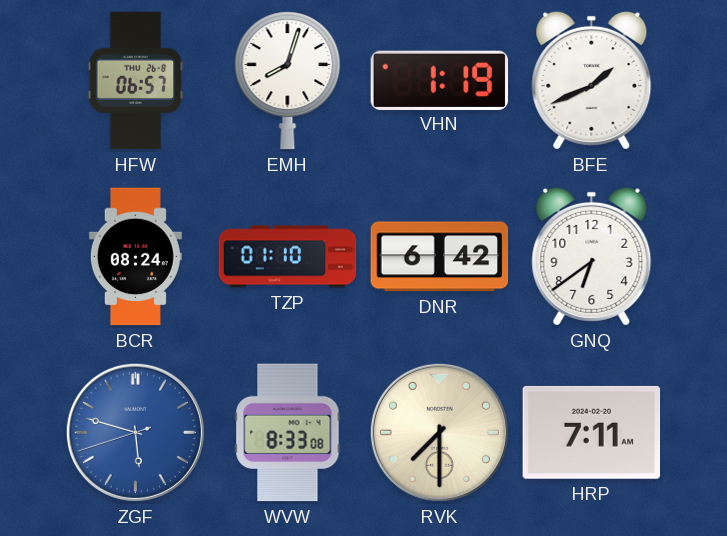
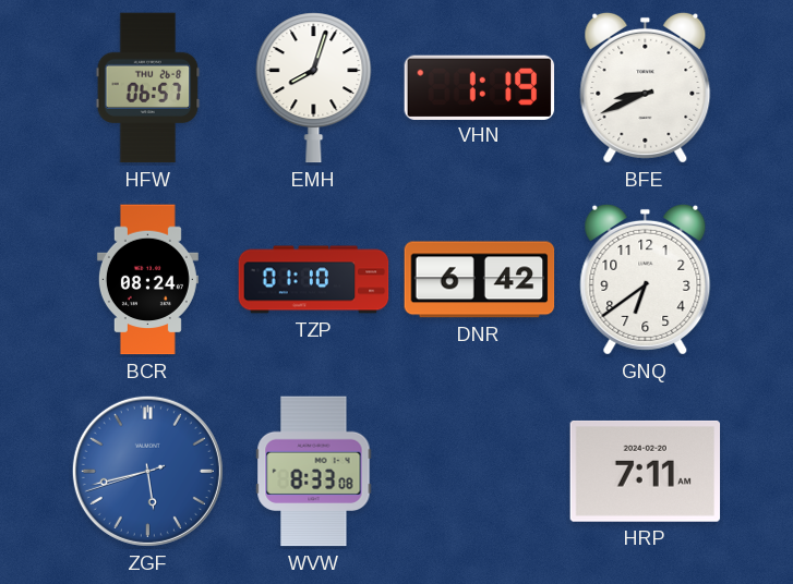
BFE: 1:41 -> 8:41
ZGF: 5:47 -> 5:42
RVK: 7:30 -> none
